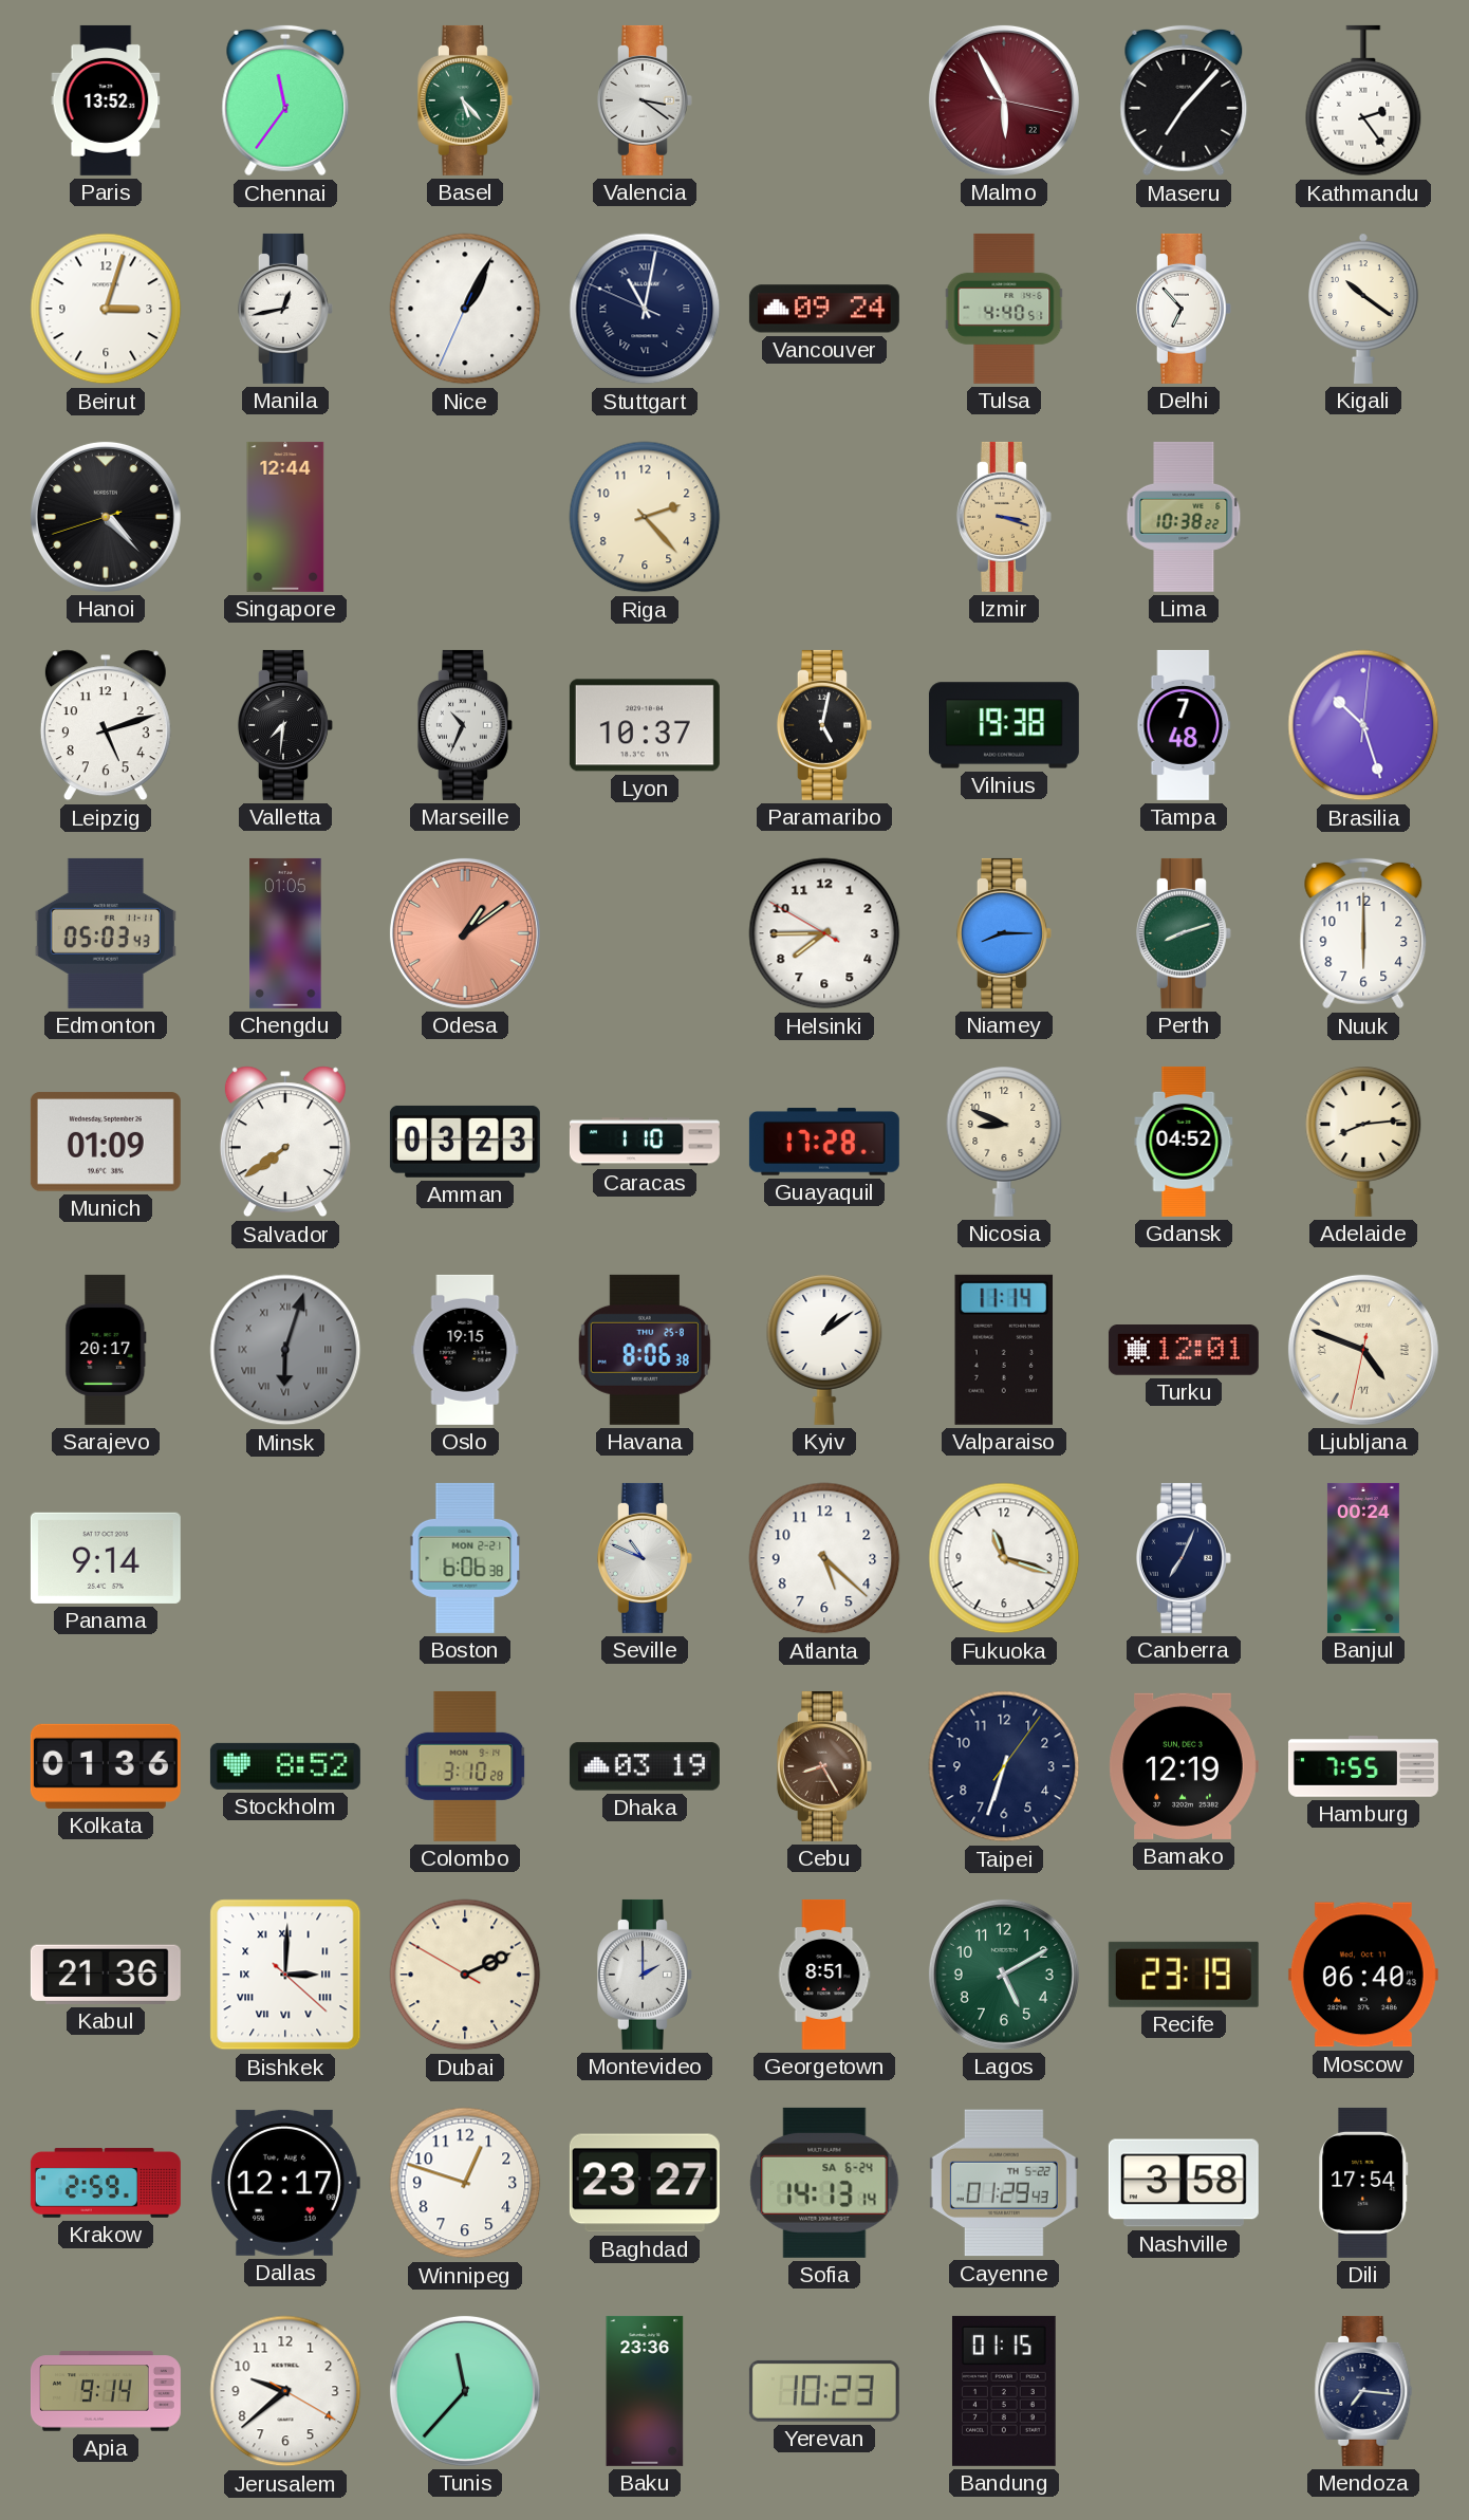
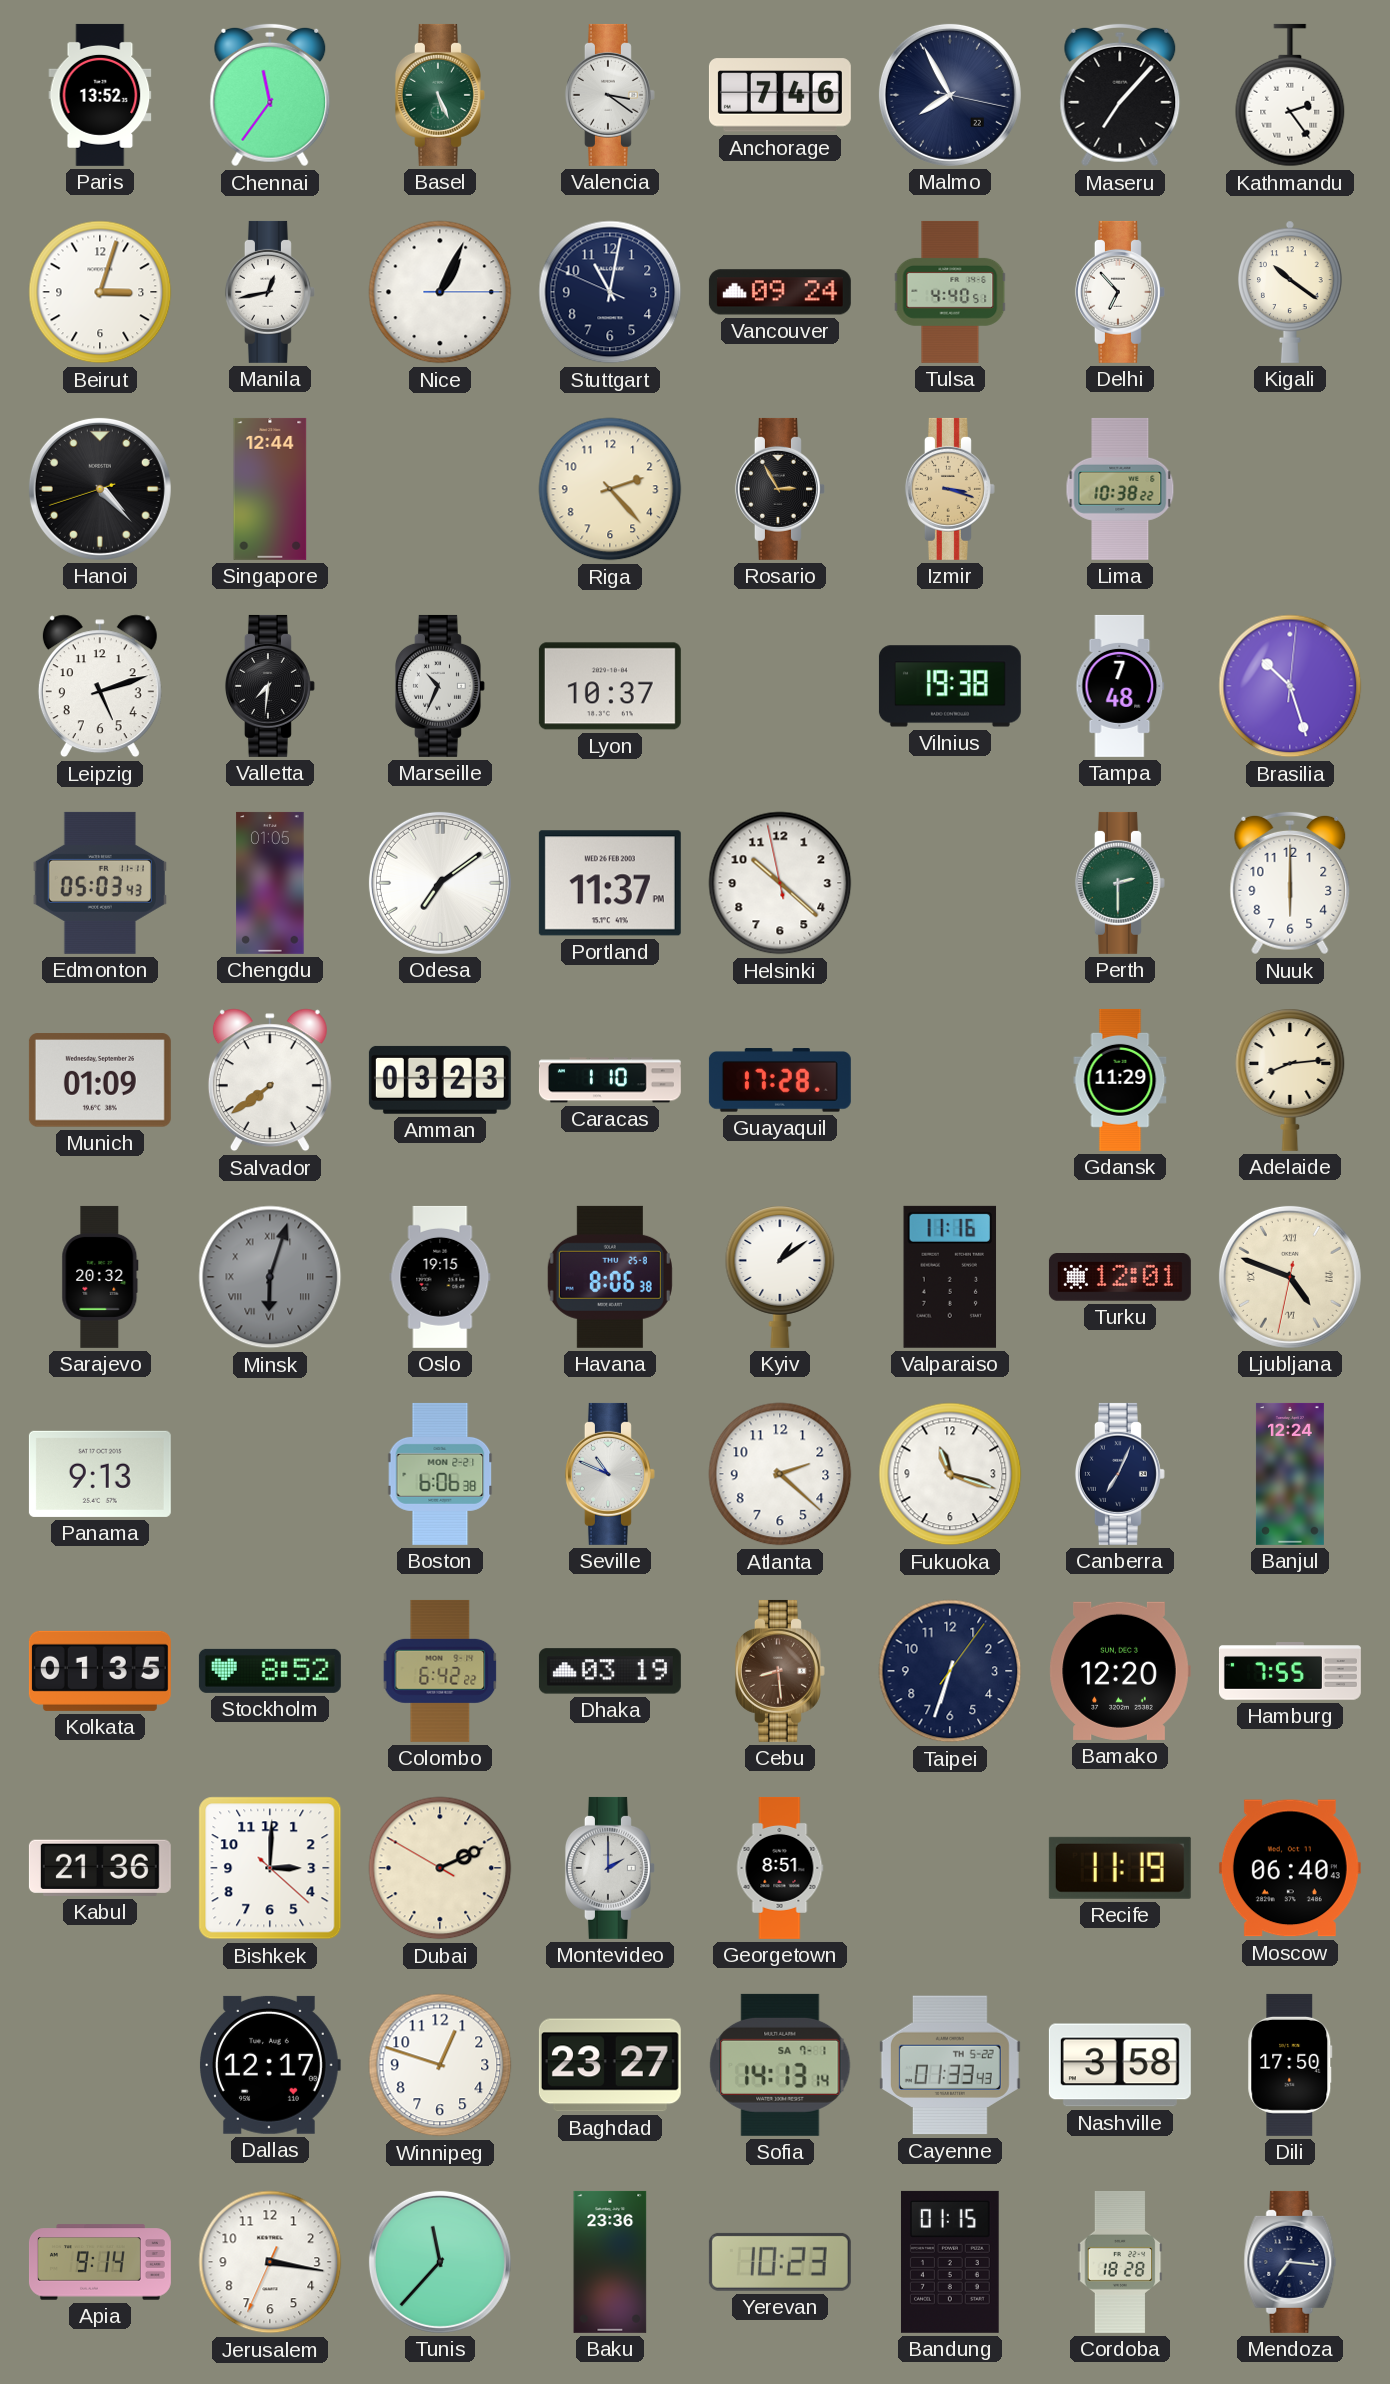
Basel: 5:23 -> 5:26
Anchorage: none -> 7:46
Malmo: 5:55 -> 7:55
Malmo dial: burgundy -> navy
Nice: 1:04:34 -> 1:04:15
Stuttgart numerals: Roman -> Arabic
Rosario: none -> 2:55
Paramaribo: 5:02 -> none
Odesa: 1:09 -> 7:09
Odesa dial: salmon -> white
Portland: none -> 11:37
Helsinki: 7:44 -> 10:21
Niamey: 8:15 -> none
Perth: 8:12 -> 2:30
Nicosia: 8:49 -> none
Gdansk: 04:52 -> 11:29
Sarajevo: 20:17 -> 20:32
Valparaiso: 11:14 -> 11:16
Panama: 9:14 -> 9:13
Atlanta: 5:22 -> 2:22
Banjul: 00:24 -> 12:24
Kolkata: 01:36 -> 01:35
Colombo: 3:10 -> 6:42
Cebu: 8:25 -> 8:29
Bamako: 12:19 -> 12:20
Bishkek numerals: Roman -> Arabic
Lagos: 5:10 -> none
Recife: 23:19 -> 11:19
Krakow: 2:59 -> none
Sofia date: SA 6-24 -> SA 7-1
Cayenne: 01:29 -> 01:33
Dili: 17:54 -> 17:50
Jerusalem: 9:38 -> 3:16
Cordoba: none -> 18:28
